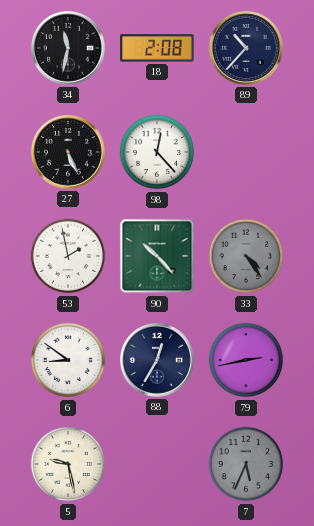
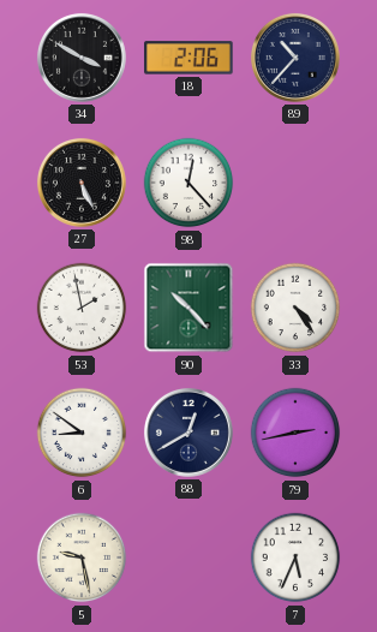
34: 11:32 -> 3:50
18: 2:08 -> 2:06
33 dial: grey -> white
88: 12:35 -> 12:40
7 dial: grey -> white
